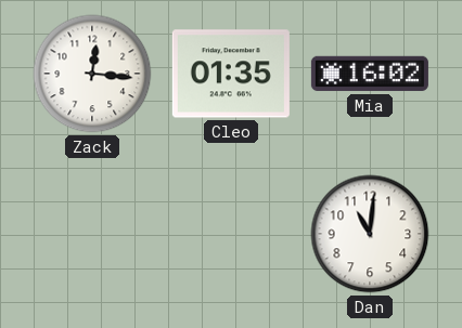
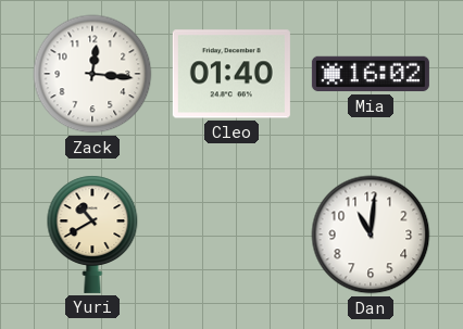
Cleo: 01:35 -> 01:40
Yuri: none -> 10:40
